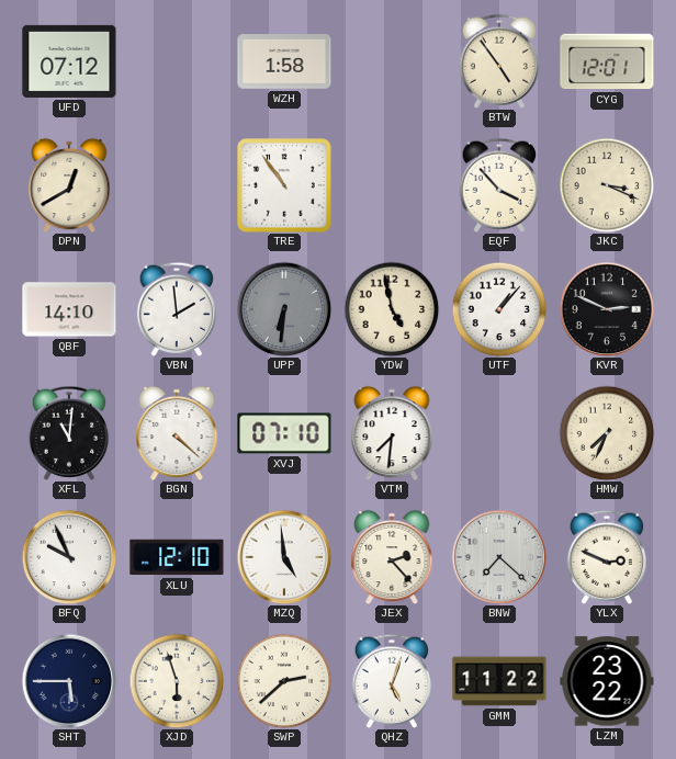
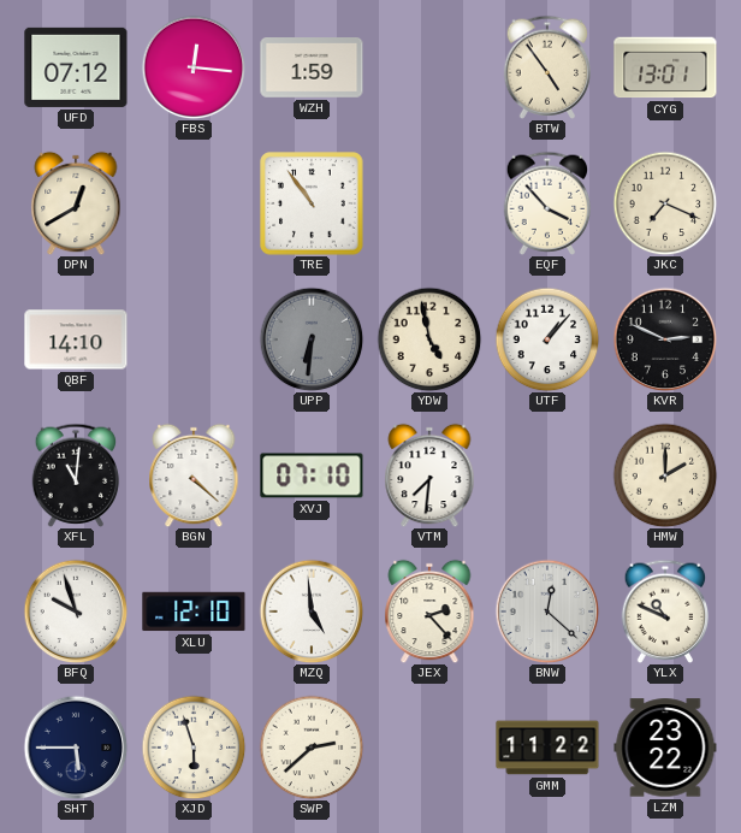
FBS: none -> 12:16
WZH: 1:58 -> 1:59
CYG: 12:01 -> 13:01
JKC: 3:19 -> 7:19
VBN: 1:59 -> none
HMW: 7:34 -> 2:00
BFQ: 9:56 -> 9:57
BNW: 7:22 -> 12:22
YLX: 2:49 -> 10:49
QHZ: 5:03 -> none
